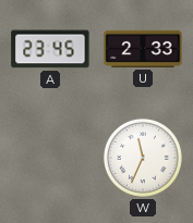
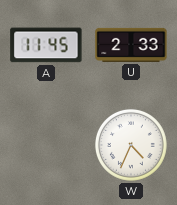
A: 23:45 -> 11:45
W: 11:34 -> 4:34
